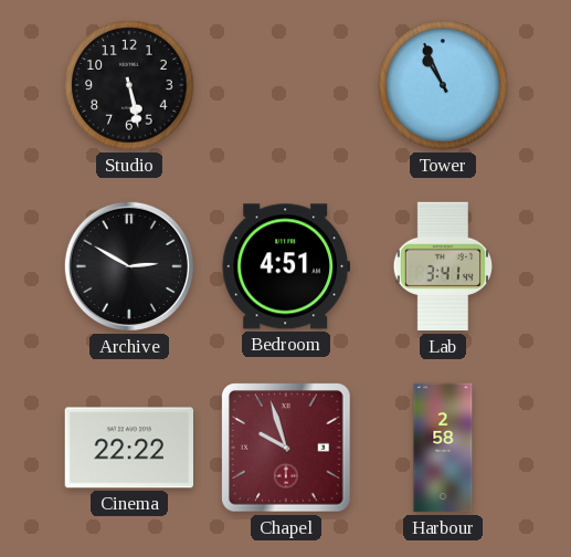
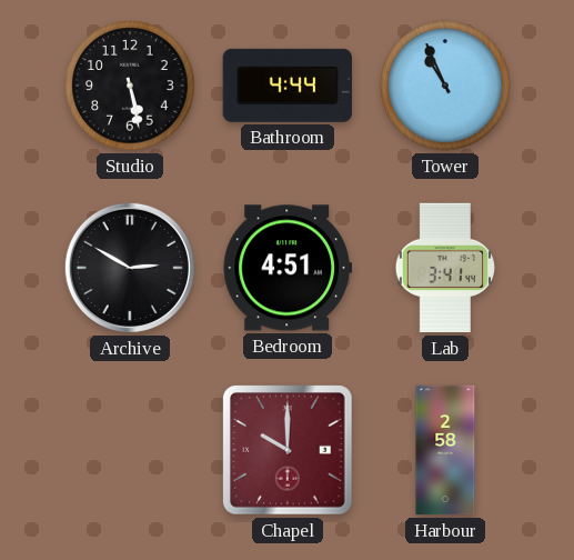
Bathroom: none -> 4:44
Cinema: 22:22 -> none
Chapel: 9:57 -> 10:00
